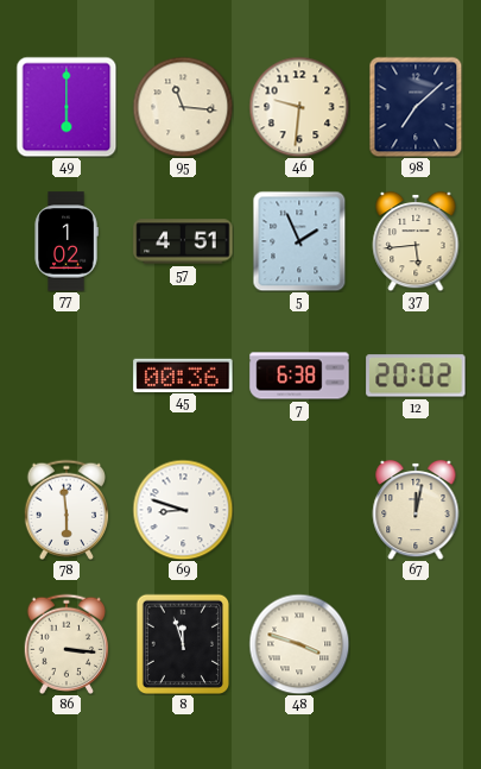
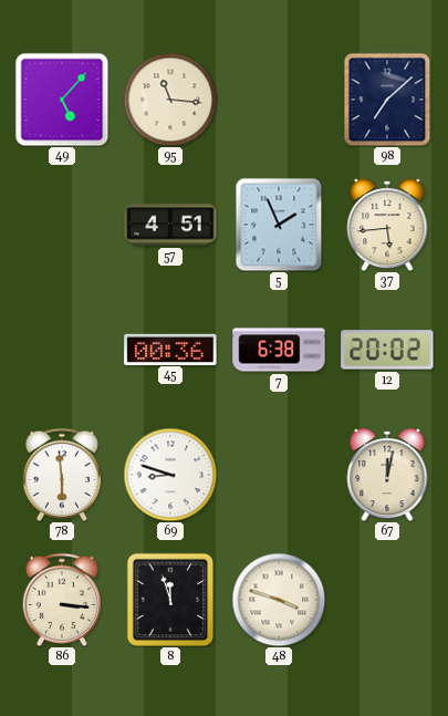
49: 6:00 -> 5:07
46: 9:31 -> none
77: 1:02 -> none
